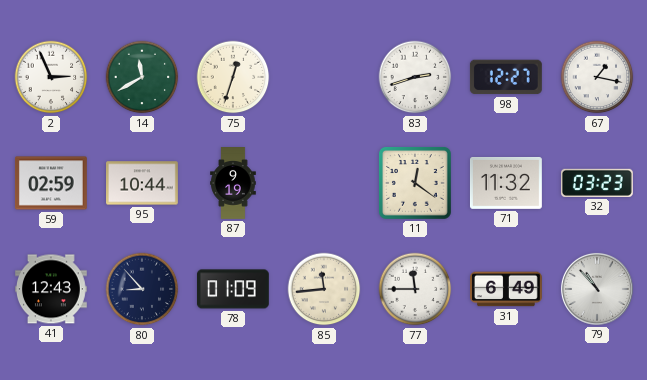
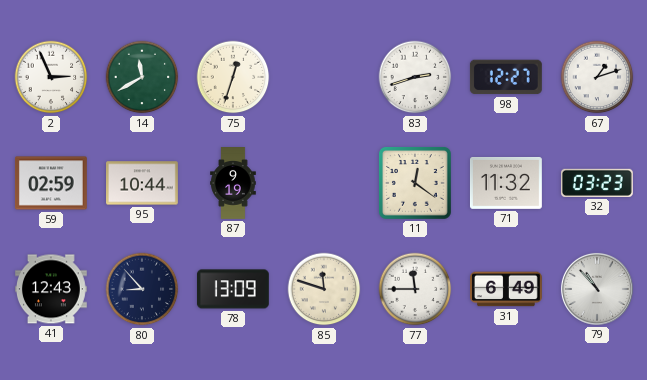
67: 1:17 -> 1:12
78: 01:09 -> 13:09
85: 11:44 -> 11:48
